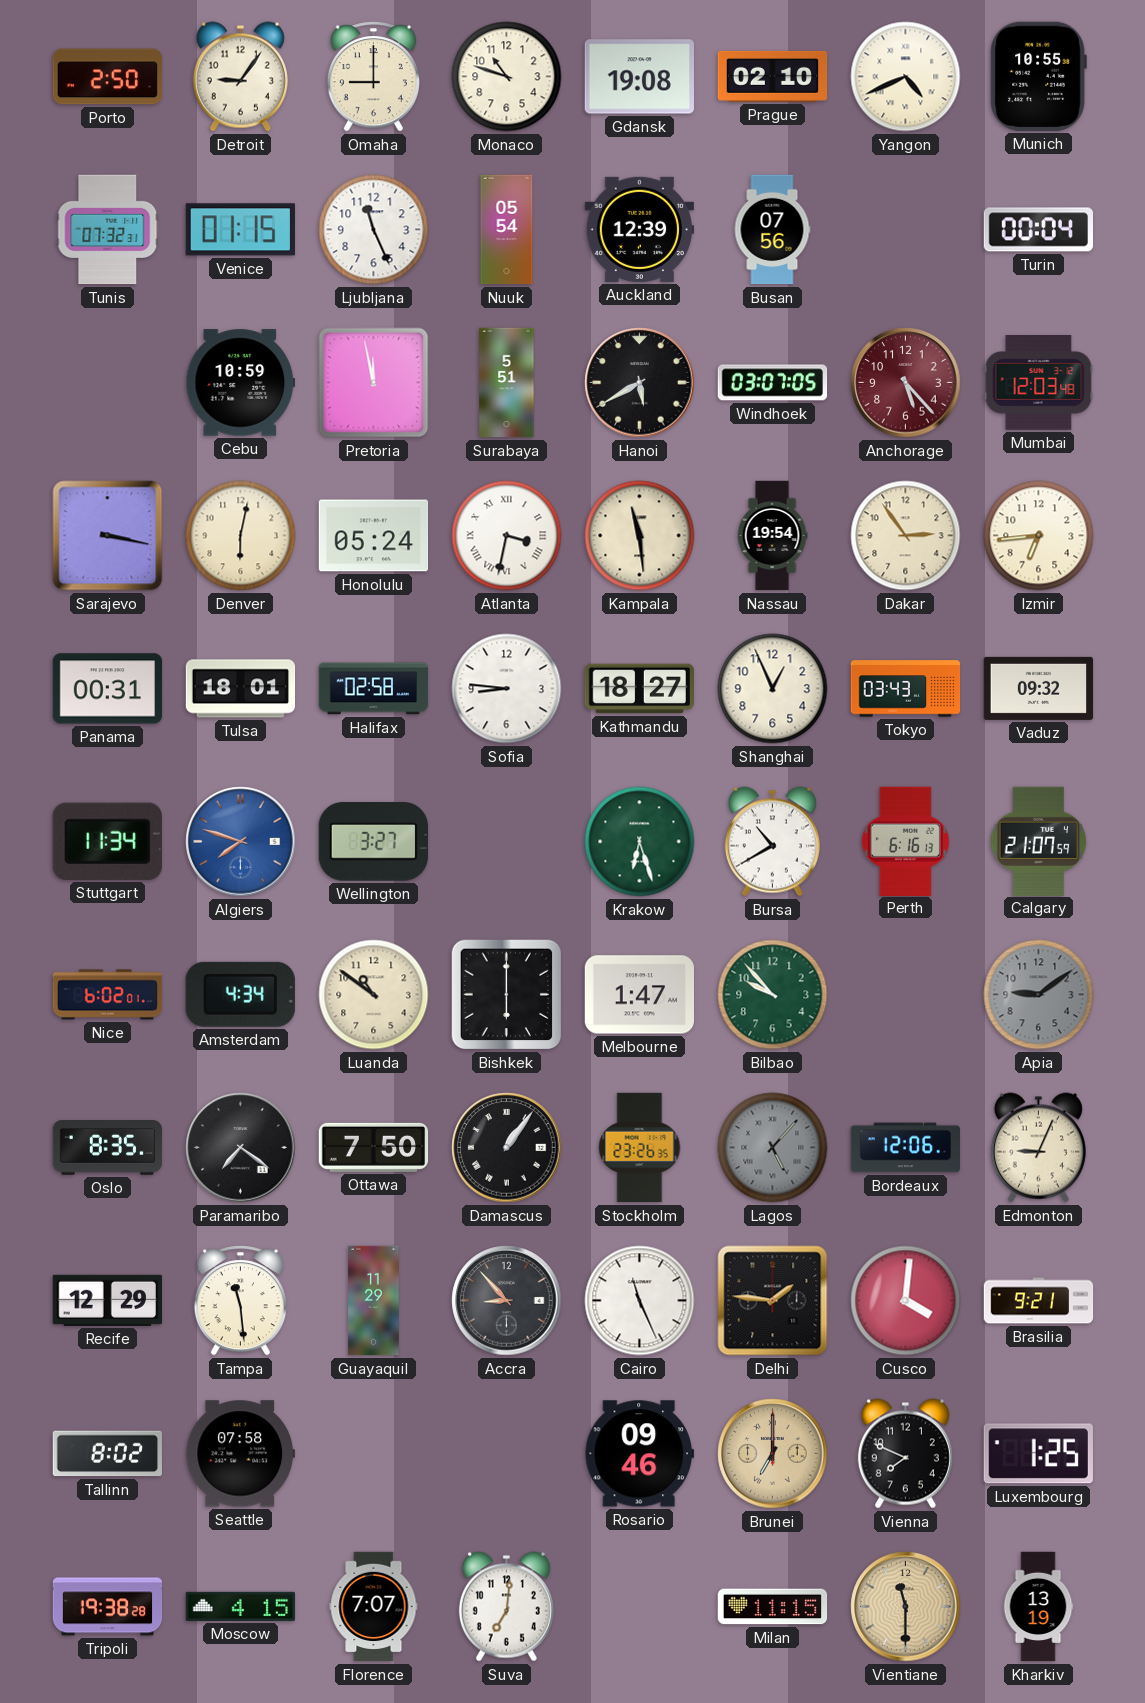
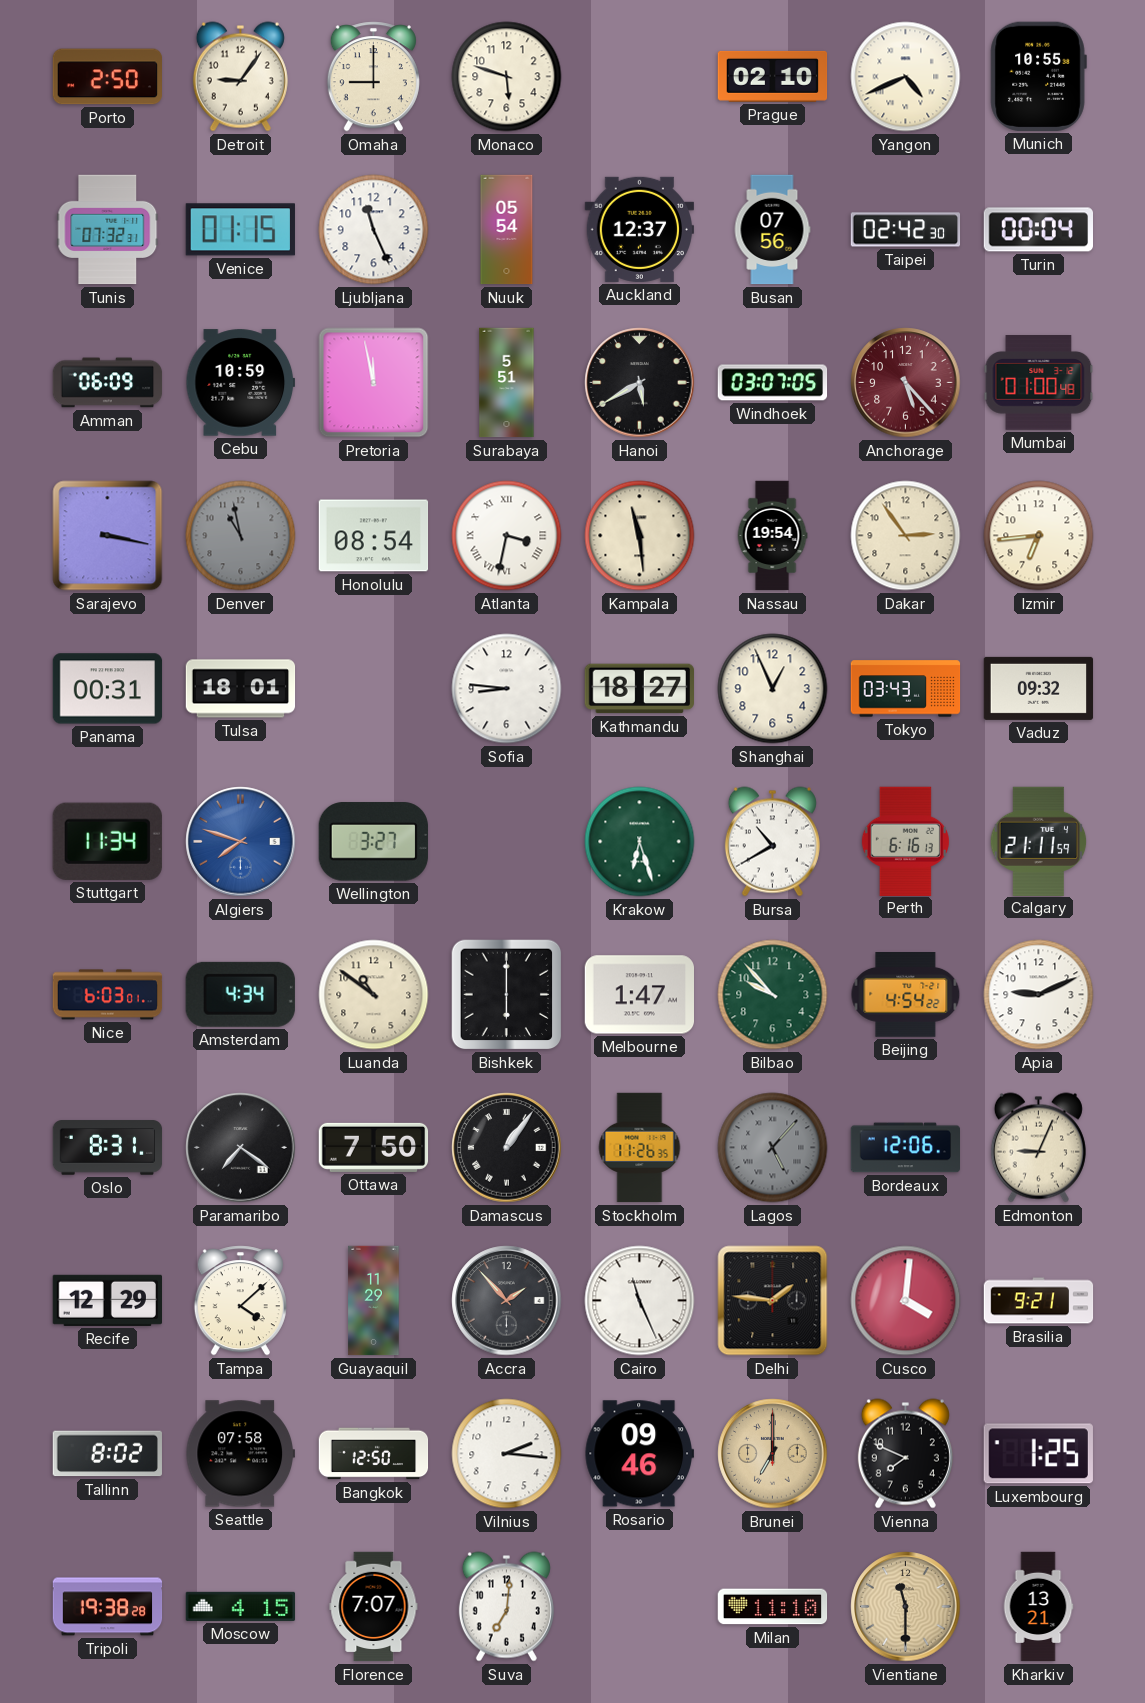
Monaco: 10:48 -> 5:48
Gdansk: 19:08 -> none
Auckland: 12:39 -> 12:37
Taipei: none -> 02:42
Amman: none -> 06:09
Mumbai: 12:03 -> 01:00
Denver: 6:02 -> 10:58
Denver dial: cream -> grey
Honolulu: 05:24 -> 08:54
Halifax: 02:58 -> none
Calgary: 21:07 -> 21:11
Nice: 6:02 -> 6:03
Beijing: none -> 4:54
Apia: 9:09 -> 9:11
Apia dial: grey -> white
Oslo: 8:35 -> 8:31
Stockholm: 23:26 -> 11:26
Tampa: 11:29 -> 4:08
Accra: 8:53 -> 1:53
Bangkok: none -> 12:50
Vilnius: none -> 2:16
Milan: 11:15 -> 11:10
Kharkiv: 13:19 -> 13:21
